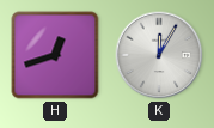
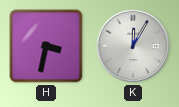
H: 12:42 -> 3:32
